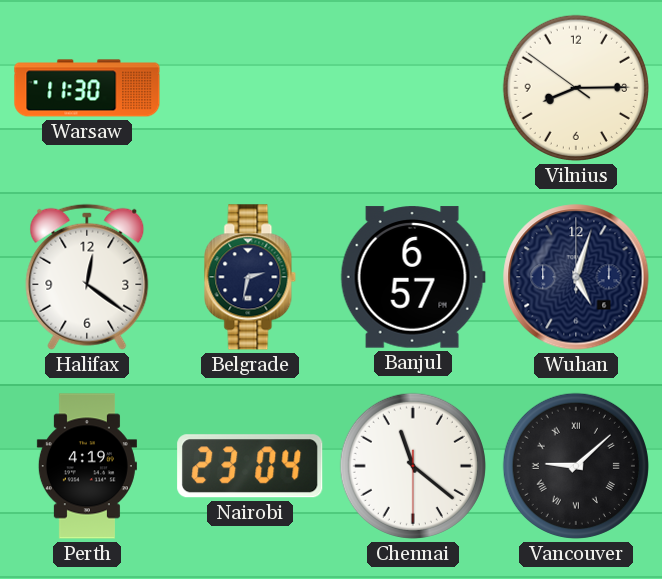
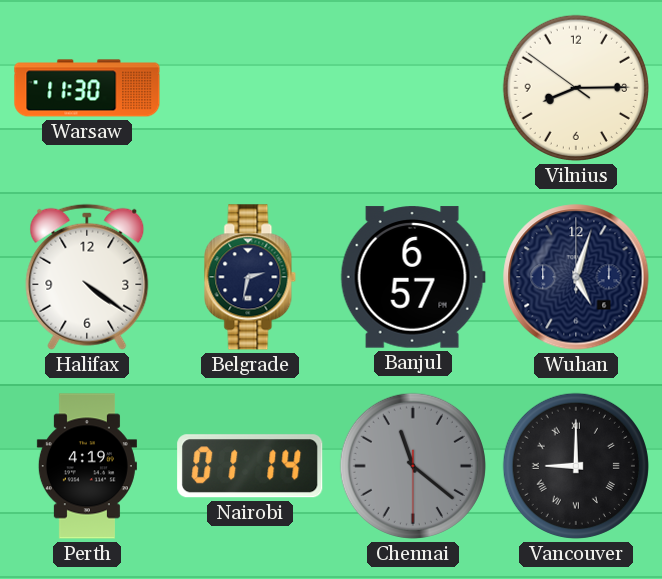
Halifax: 12:21 -> 4:21
Nairobi: 23:04 -> 01:14
Chennai dial: white -> grey
Vancouver: 9:08 -> 9:00
